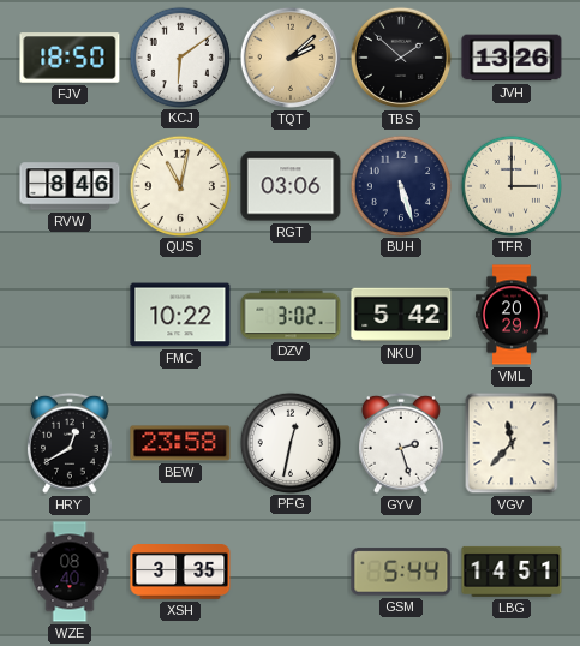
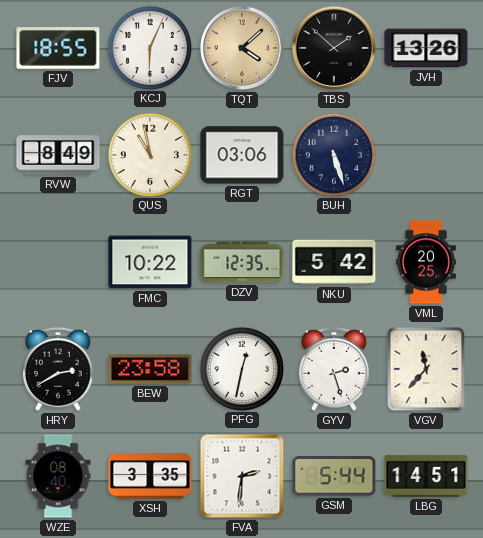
FJV: 18:50 -> 18:55
KCJ: 6:09 -> 6:04
TQT: 2:08 -> 4:08
RVW: 8:46 -> 8:49
QUS: 11:02 -> 10:58
TFR: 3:00 -> none
DZV: 3:02 -> 12:35
VML: 20:29 -> 20:25
HRY: 12:40 -> 2:40
FVA: none -> 2:31
